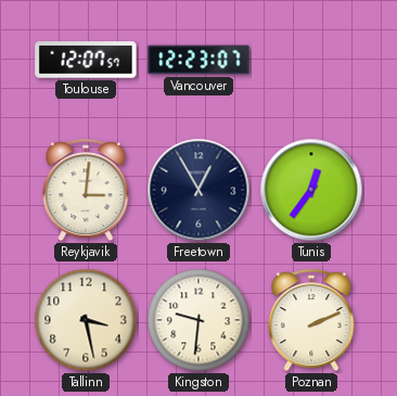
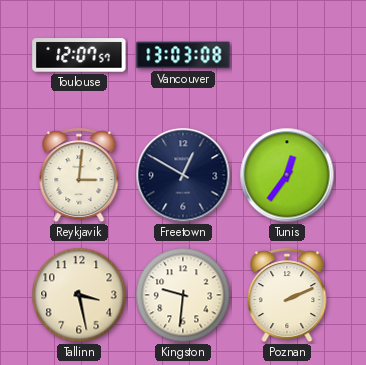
Vancouver: 12:23 -> 13:03
Freetown: 12:55 -> 12:50
